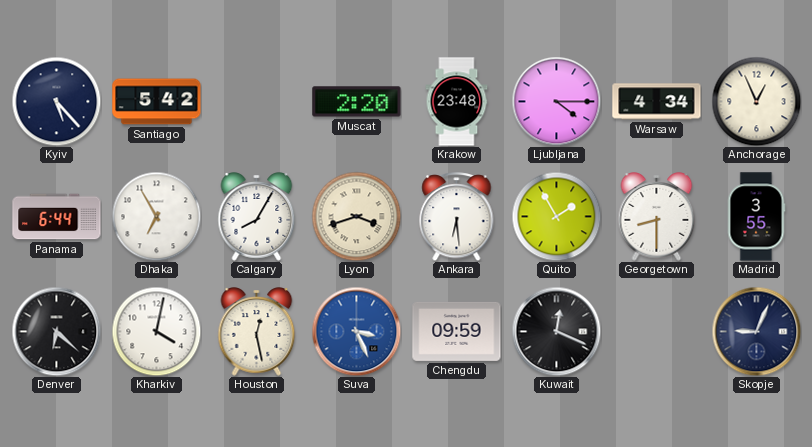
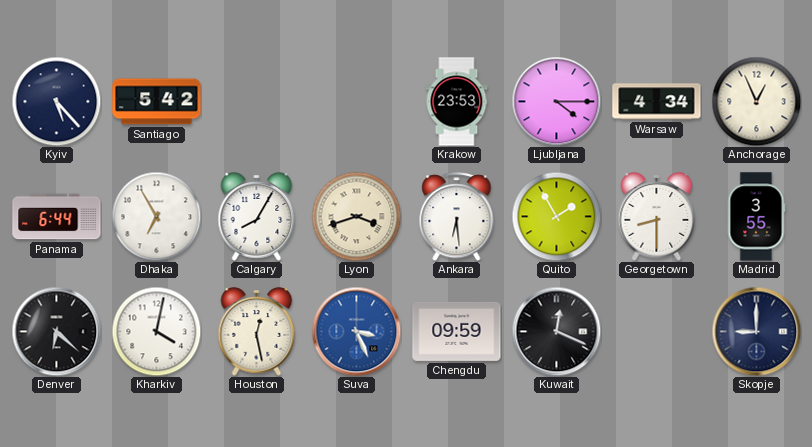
Muscat: 2:20 -> none
Krakow: 23:48 -> 23:53
Skopje: 9:04 -> 9:00
